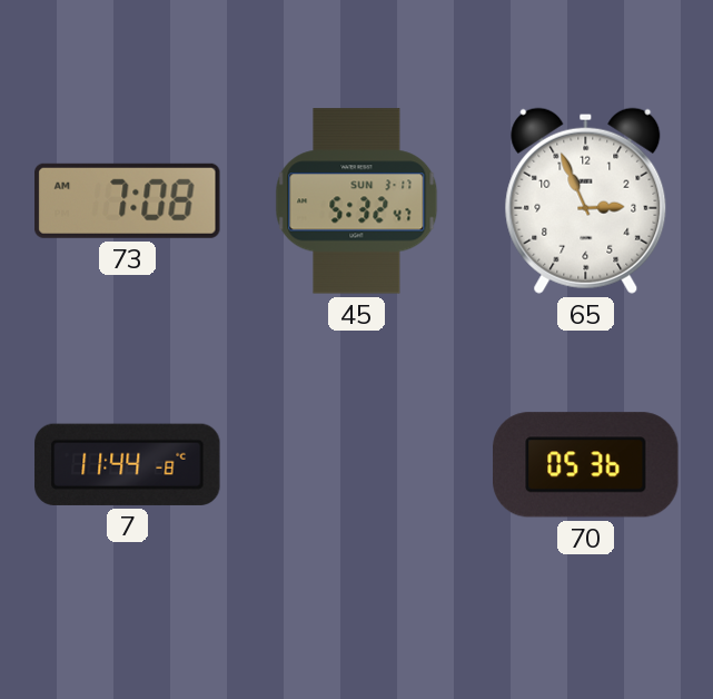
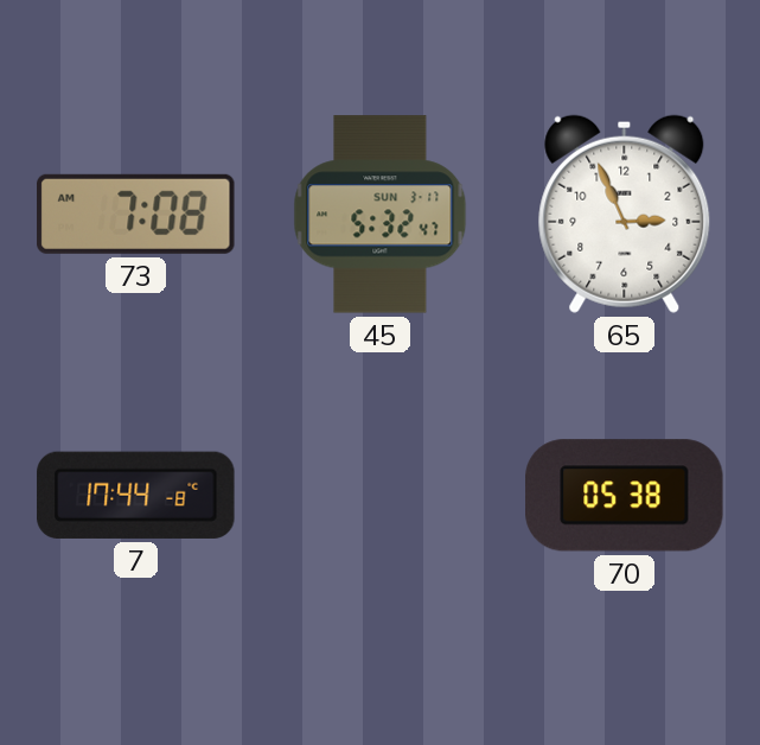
7: 11:44 -> 17:44
70: 05:36 -> 05:38
